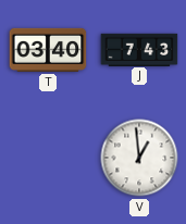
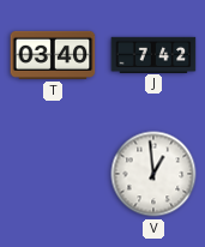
J: 7:43 -> 7:42
